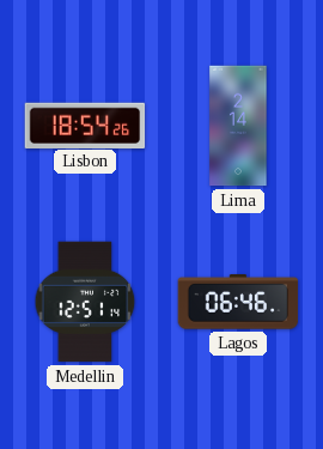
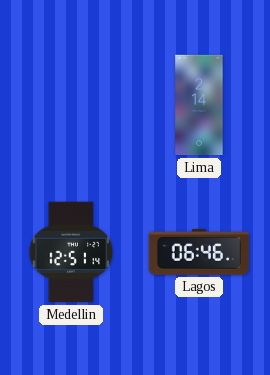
Lisbon: 18:54 -> none
